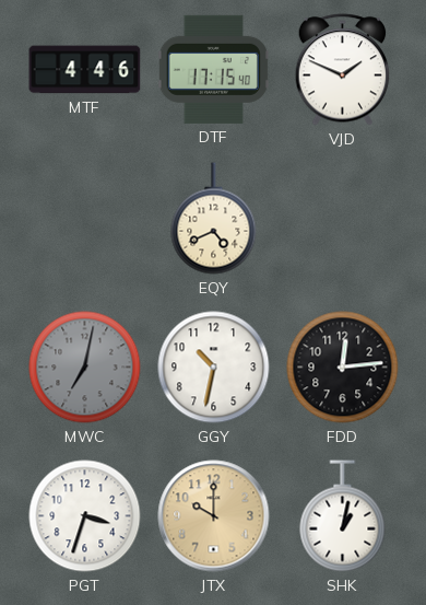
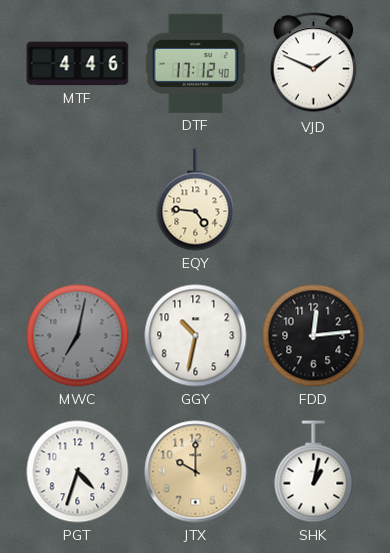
DTF: 17:15 -> 17:12
EQY: 4:41 -> 4:46
PGT: 3:33 -> 4:33
